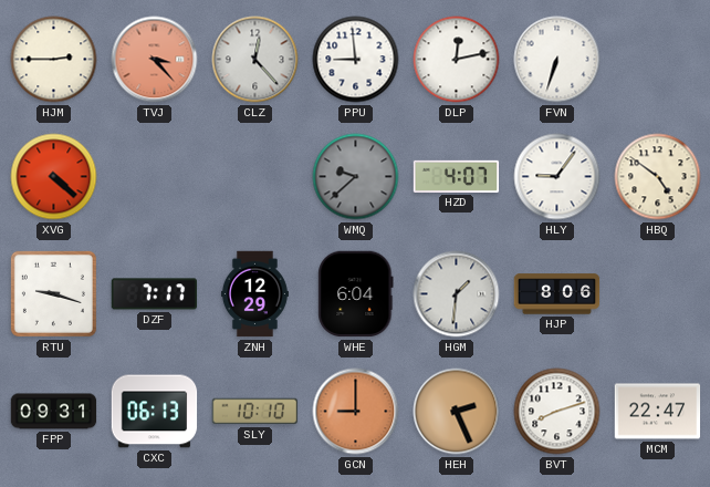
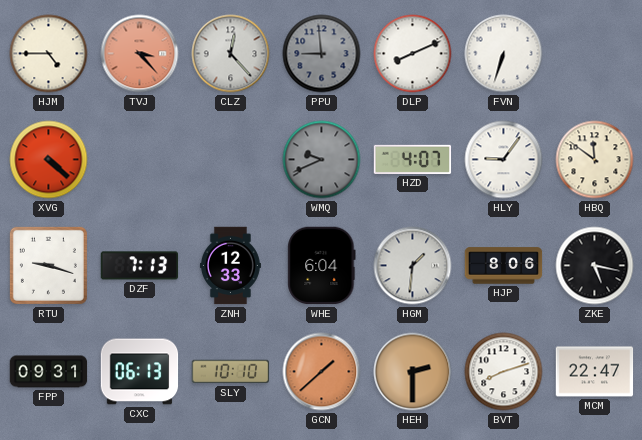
HJM: 2:45 -> 4:45
PPU dial: white -> grey
DLP: 12:13 -> 8:11
WMQ: 9:38 -> 9:41
HBQ: 4:51 -> 11:51
DZF: 7:17 -> 7:13
ZNH: 12:29 -> 12:33
ZKE: none -> 5:17
GCN: 9:00 -> 1:38
HEH: 2:26 -> 2:30
